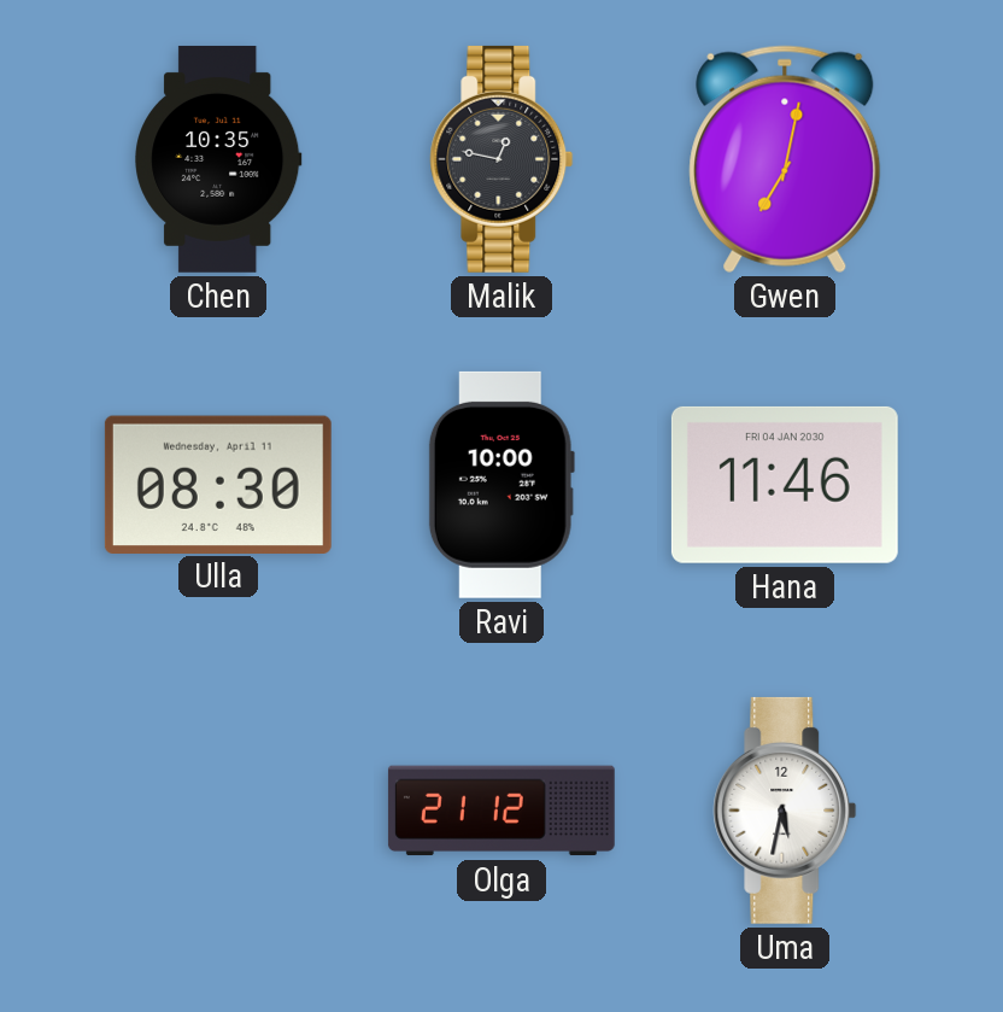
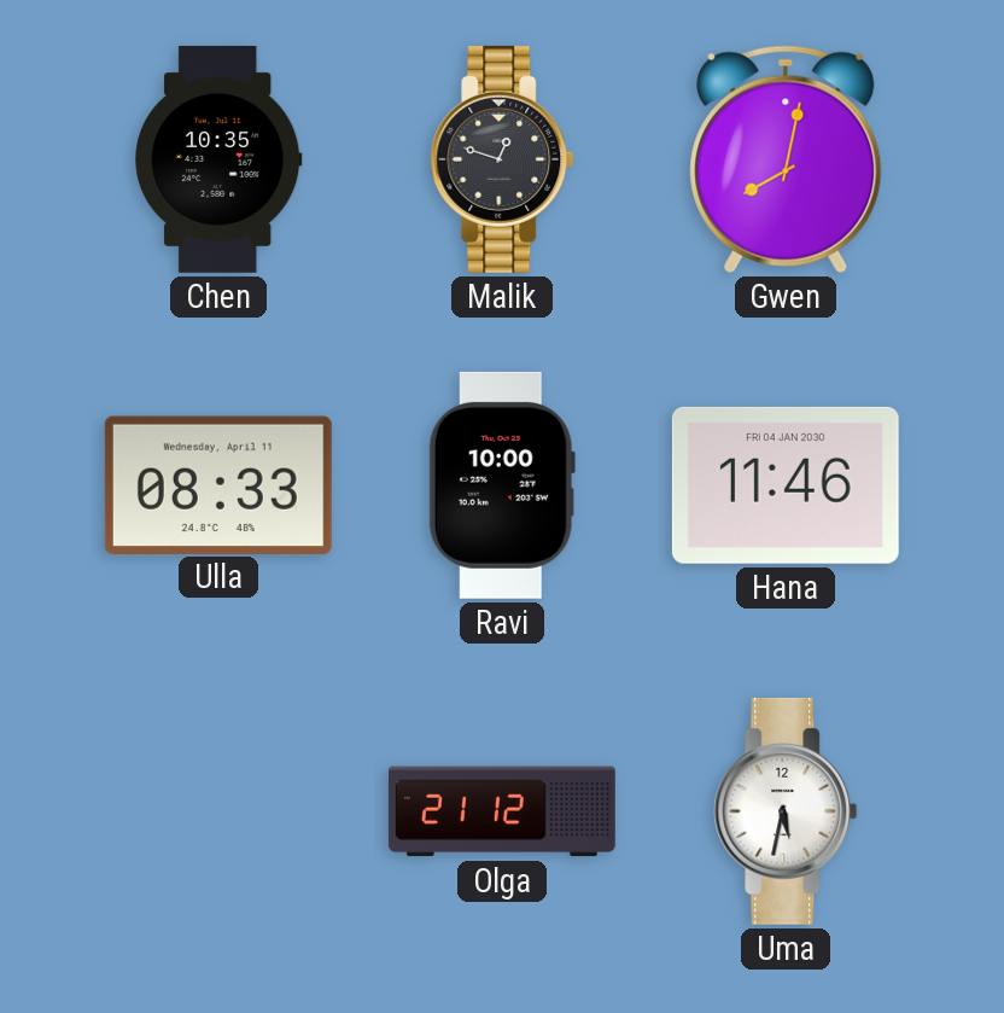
Malik: 12:47 -> 12:48
Gwen: 7:02 -> 8:02
Ulla: 08:30 -> 08:33
